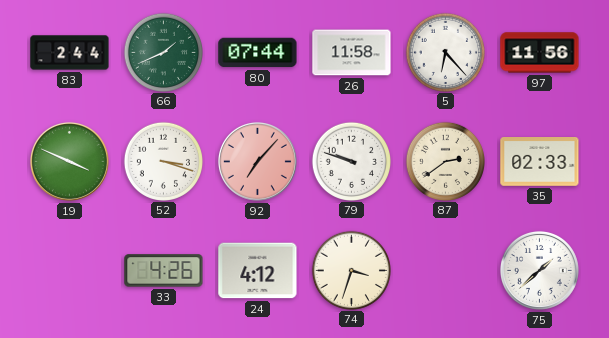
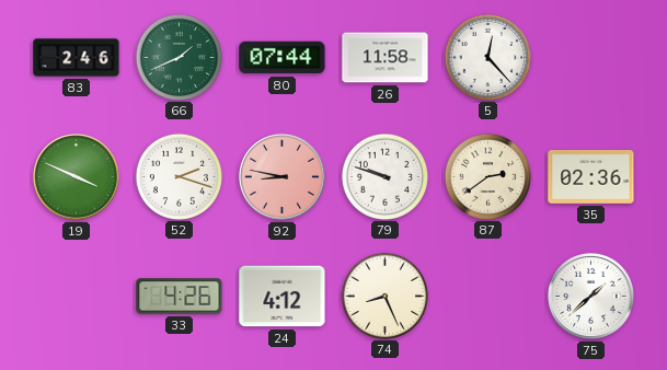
83: 2:44 -> 2:46
5: 6:23 -> 12:23
97: 11:56 -> none
52: 3:18 -> 2:18
92: 7:07 -> 8:47
35: 02:33 -> 02:36
74: 3:33 -> 8:26
